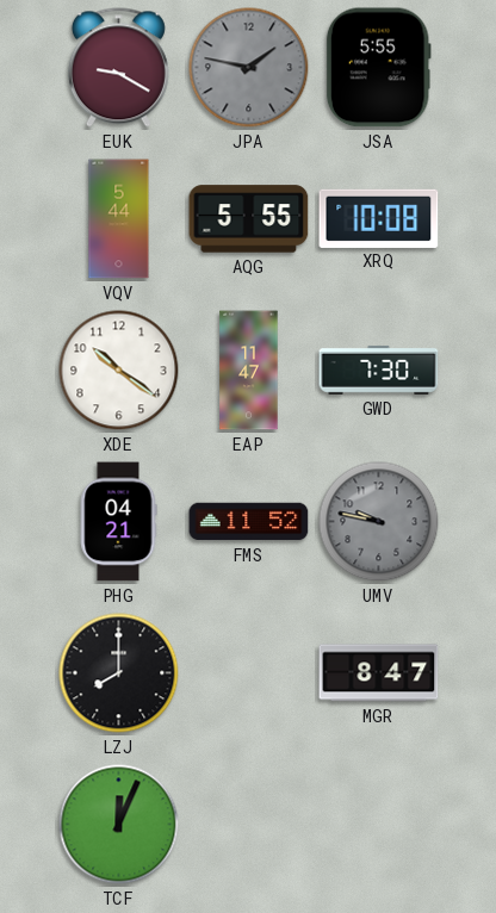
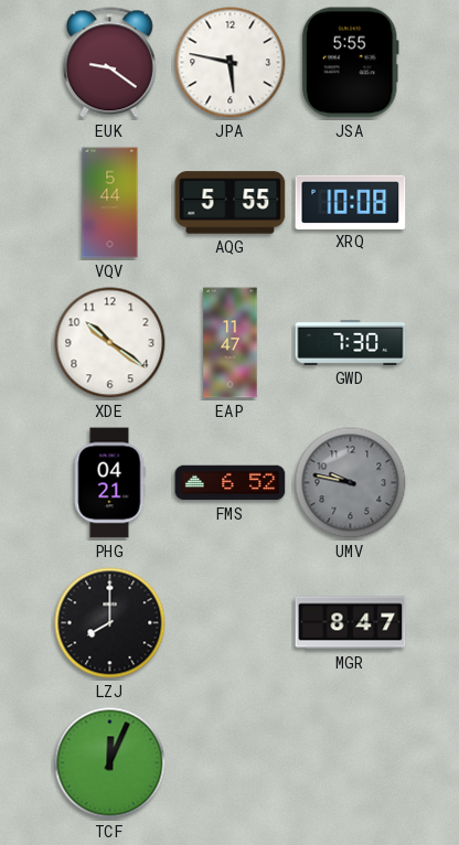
EUK: 9:20 -> 9:21
JPA: 1:47 -> 5:47
JPA dial: grey -> white
FMS: 11:52 -> 6:52
